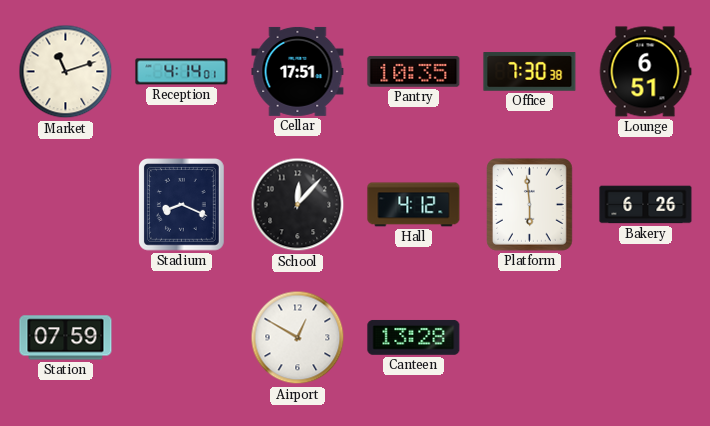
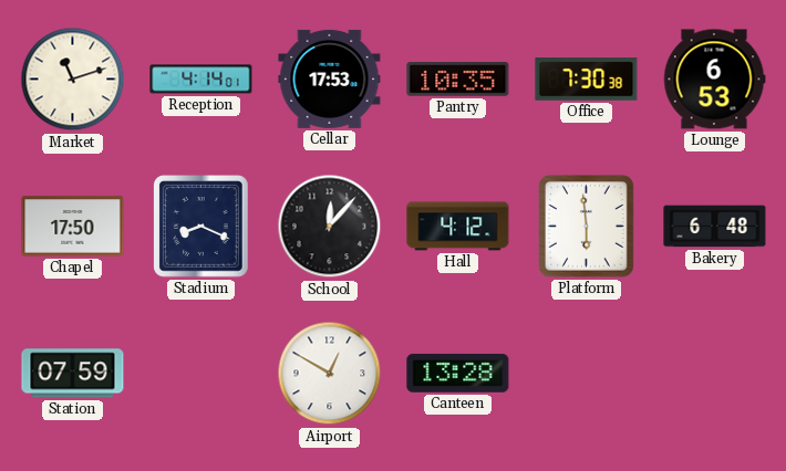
Cellar: 17:51 -> 17:53
Lounge: 6:51 -> 6:53
Chapel: none -> 17:50
Bakery: 6:26 -> 6:48
